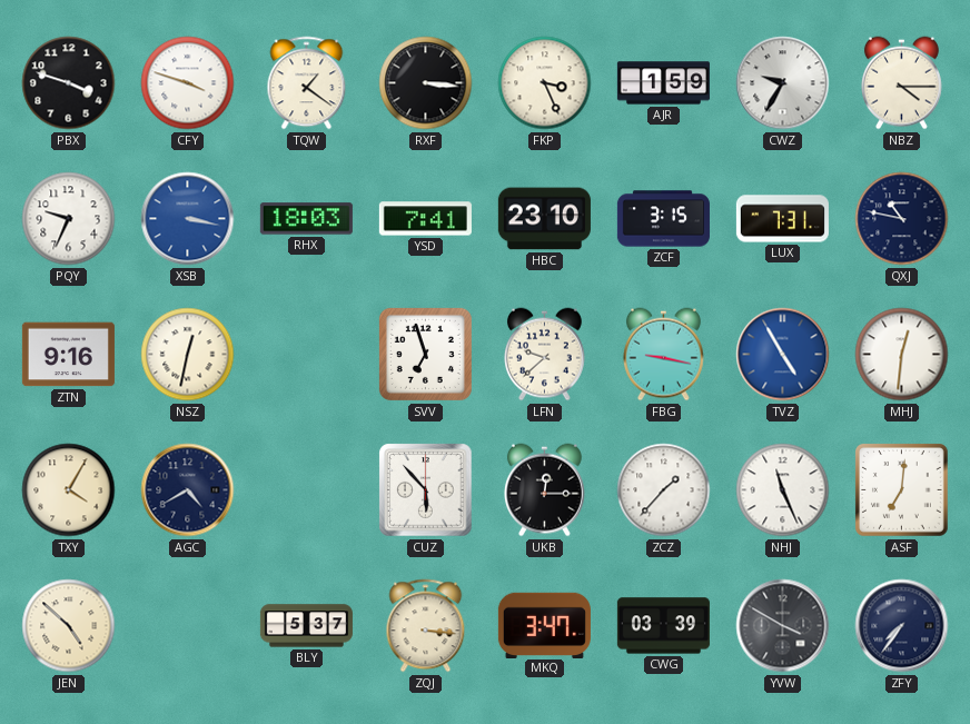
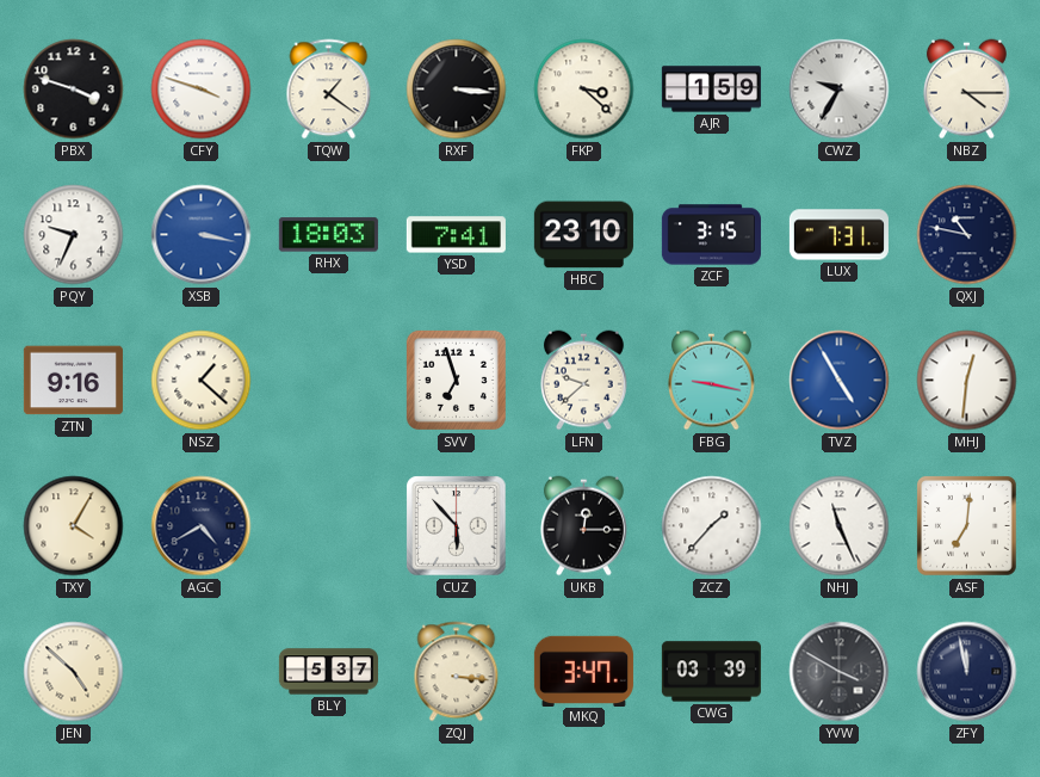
FKP: 3:26 -> 3:22
NSZ: 12:32 -> 1:22
ZFY: 7:36 -> 11:58
